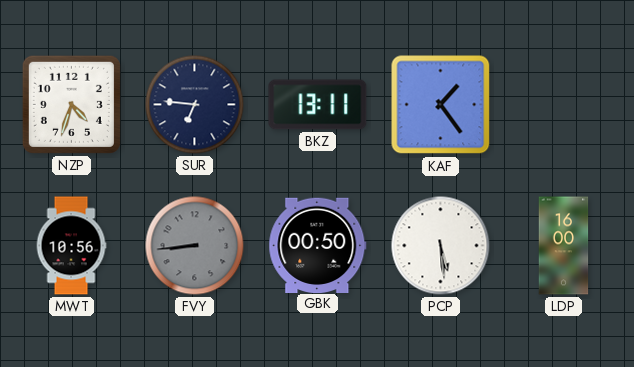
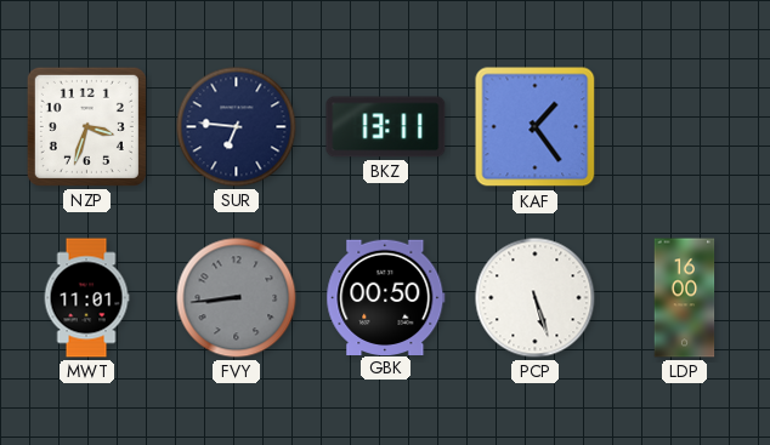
NZP: 4:33 -> 3:33
MWT: 10:56 -> 11:01
PCP: 5:29 -> 5:27
